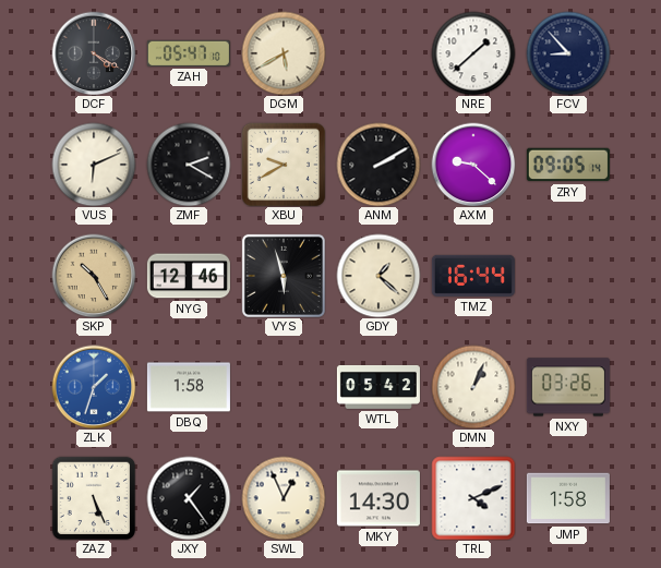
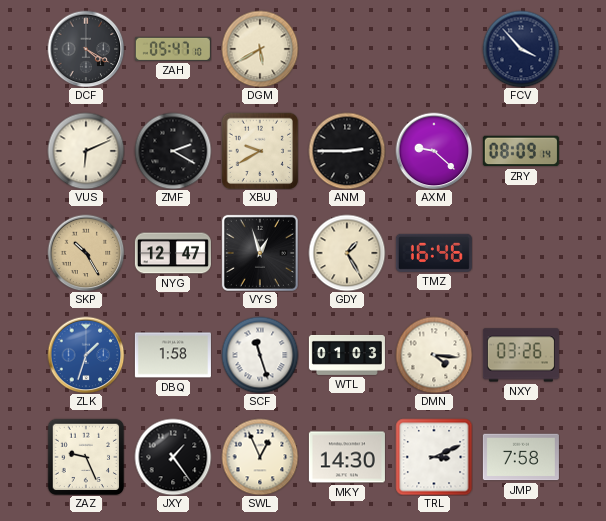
NRE: 1:38 -> none
FCV: 8:53 -> 3:53
ANM: 2:10 -> 2:45
ZRY: 09:05 -> 08:09
NYG: 12:46 -> 12:47
VYS: 5:57 -> 12:57
GDY: 1:22 -> 1:25
TMZ: 16:44 -> 16:46
SCF: none -> 11:27
WTL: 05:42 -> 01:03
DMN: 1:04 -> 4:16
ZAZ: 5:26 -> 9:26
TRL: 4:11 -> 3:11
JMP: 1:58 -> 7:58
